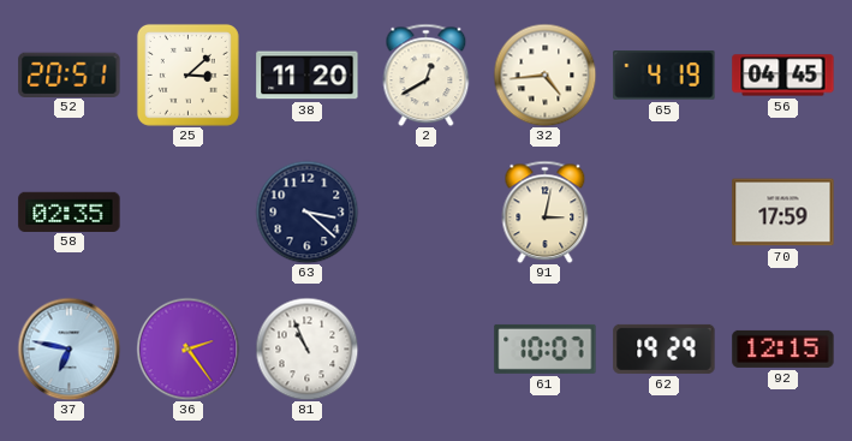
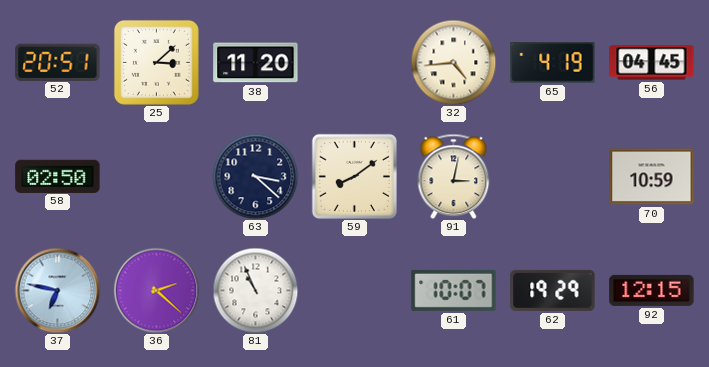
2: 12:40 -> none
58: 02:35 -> 02:50
59: none -> 8:09
70: 17:59 -> 10:59
36: 2:24 -> 2:22
